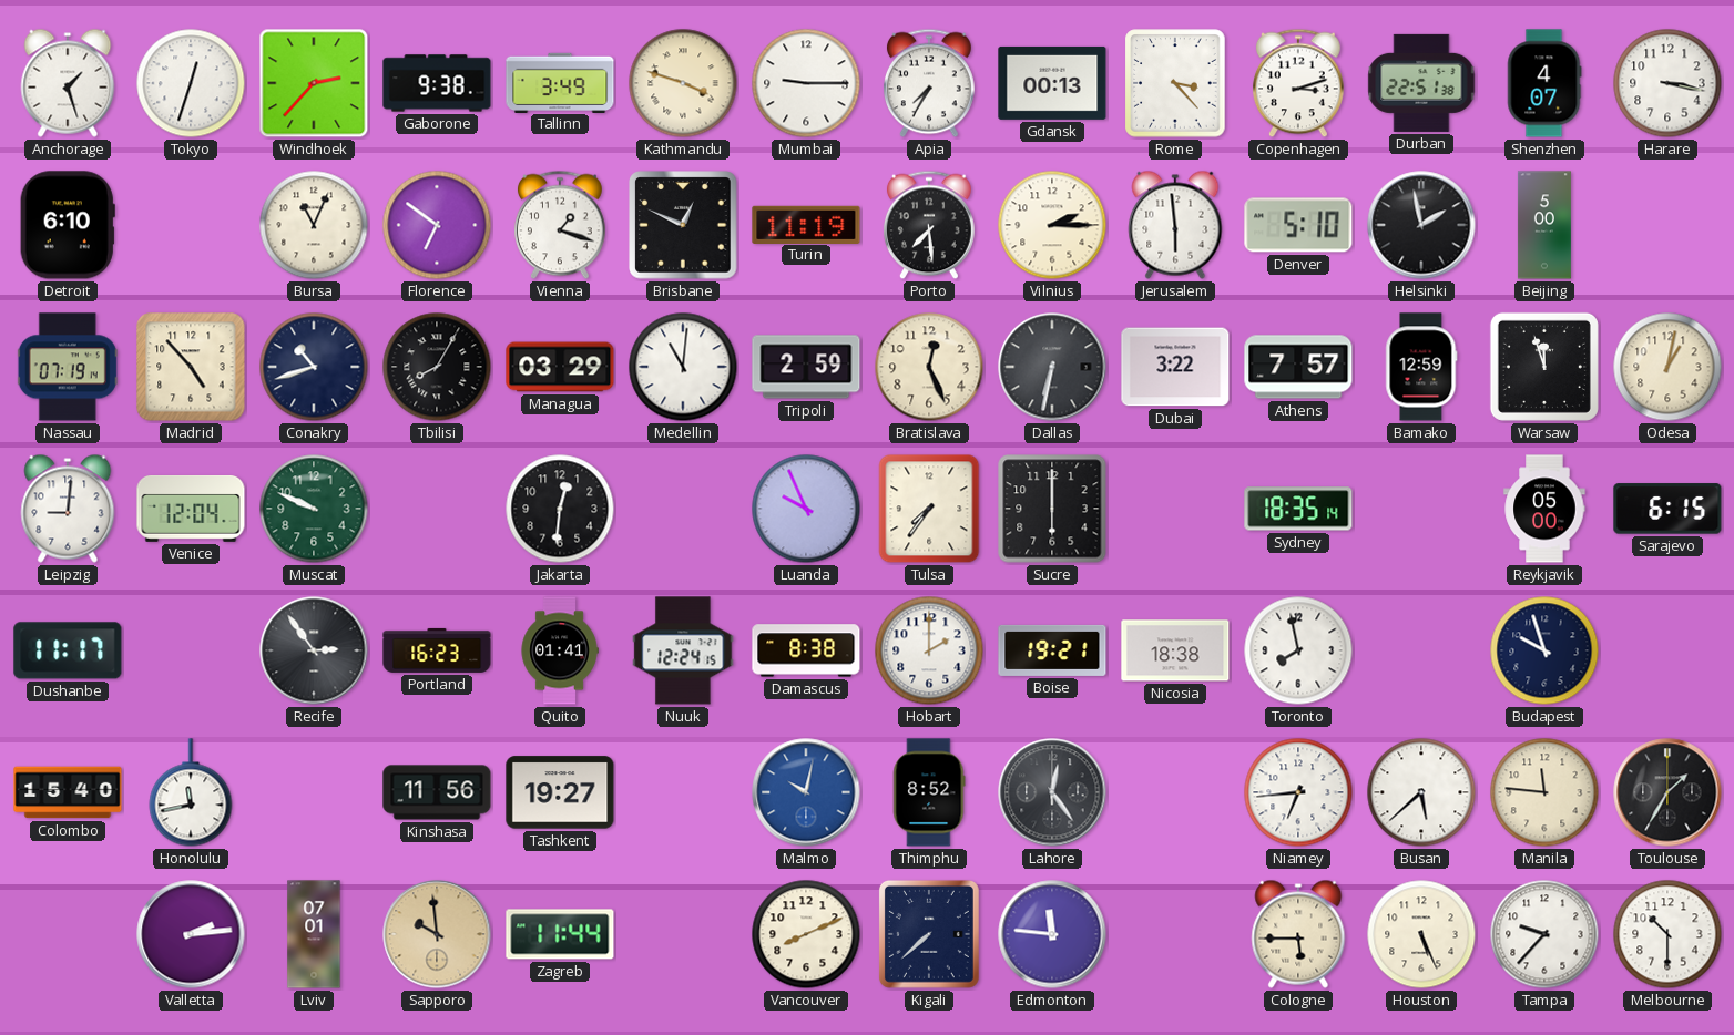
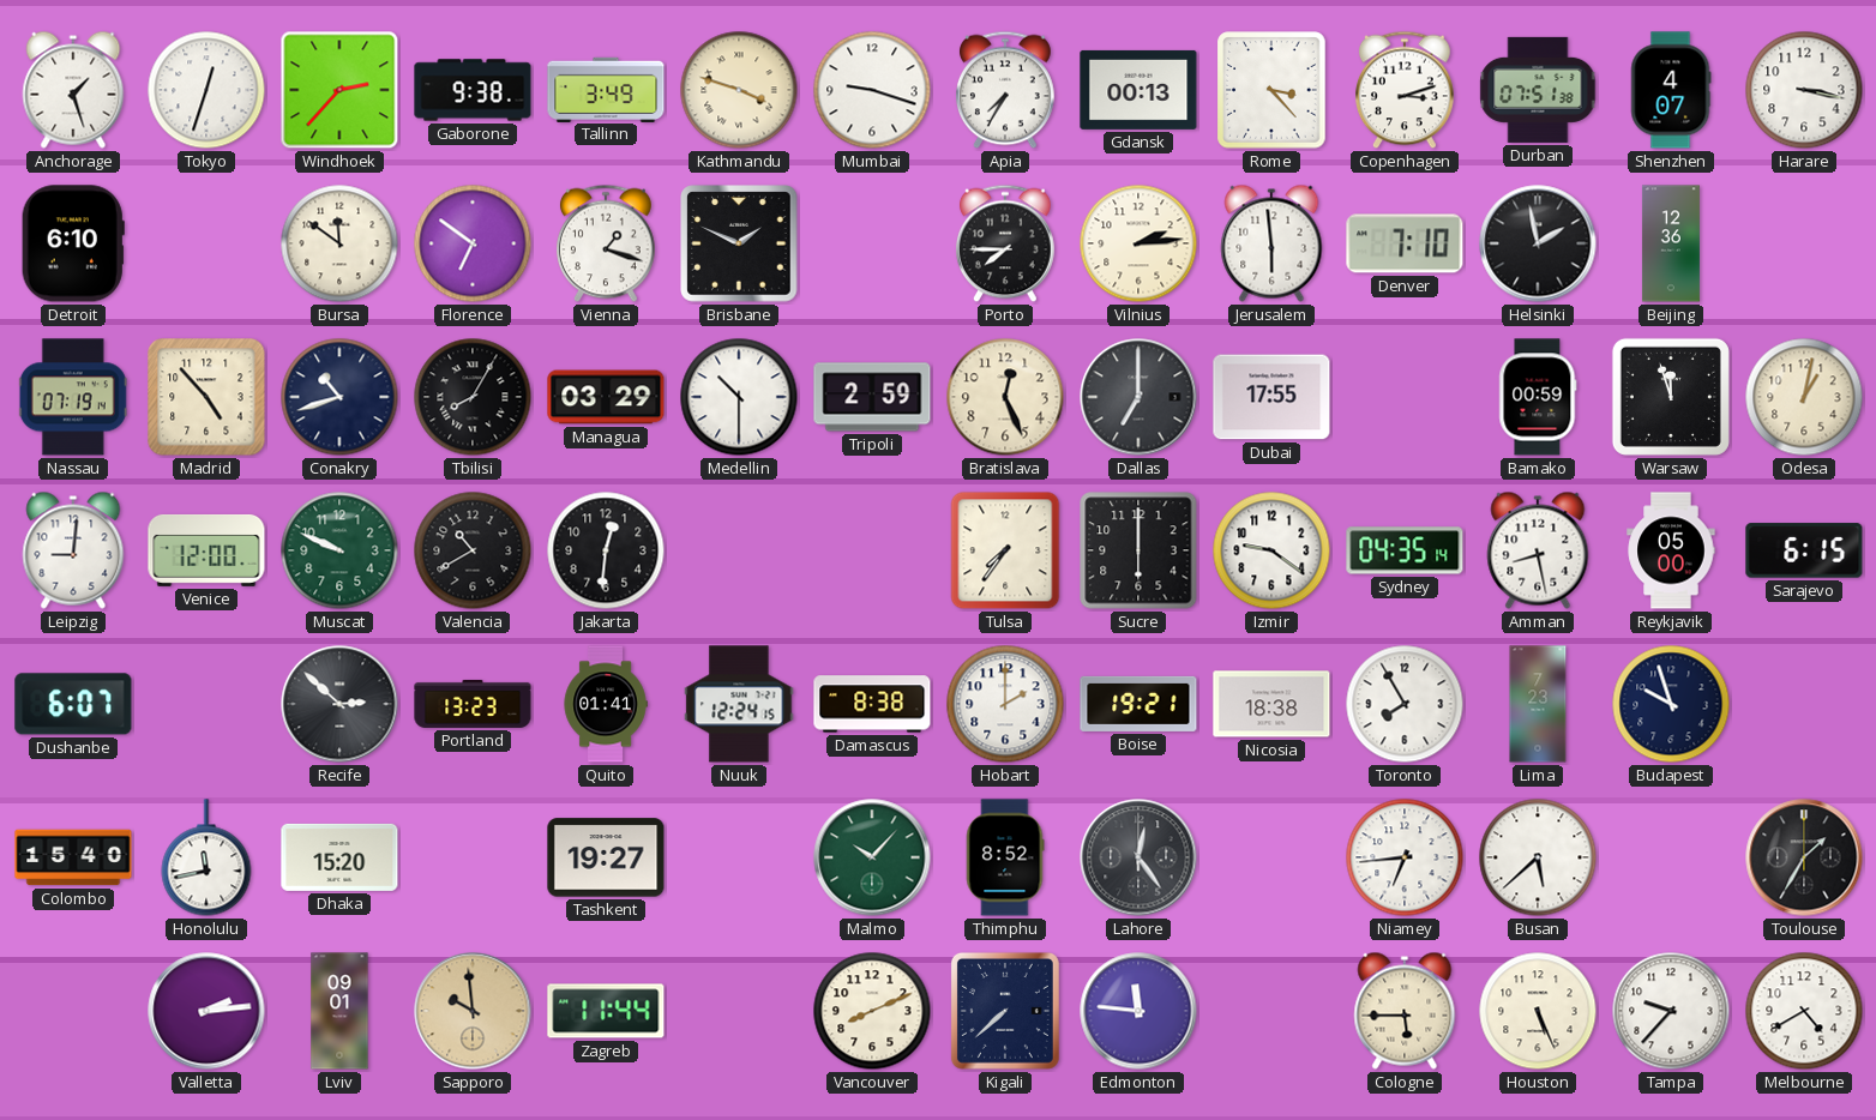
Mumbai: 9:15 -> 9:18
Durban: 22:51 -> 07:51
Bursa: 11:04 -> 11:51
Brisbane: 12:49 -> 1:49
Turin: 11:19 -> none
Porto: 7:29 -> 7:45
Vilnius: 2:15 -> 2:14
Denver: 5:10 -> 7:10
Beijing: 5:00 -> 12:36
Medellin: 11:01 -> 10:30
Dallas: 6:32 -> 7:00
Dubai: 3:22 -> 17:55
Athens: 7:57 -> none
Bamako: 12:59 -> 00:59
Venice: 12:04 -> 12:00
Valencia: none -> 10:40
Luanda: 9:56 -> none
Izmir: none -> 9:21
Sydney: 18:35 -> 04:35
Amman: none -> 8:28
Dushanbe: 11:17 -> 6:07
Recife: 2:54 -> 2:52
Portland: 16:23 -> 13:23
Toronto: 7:58 -> 7:55
Lima: none -> 7:23
Dhaka: none -> 15:20
Kinshasa: 11:56 -> none
Malmo: 10:02 -> 10:07
Malmo dial: blue -> green
Manila: 11:46 -> none
Lviv: 07:01 -> 09:01
Melbourne: 10:30 -> 4:40
